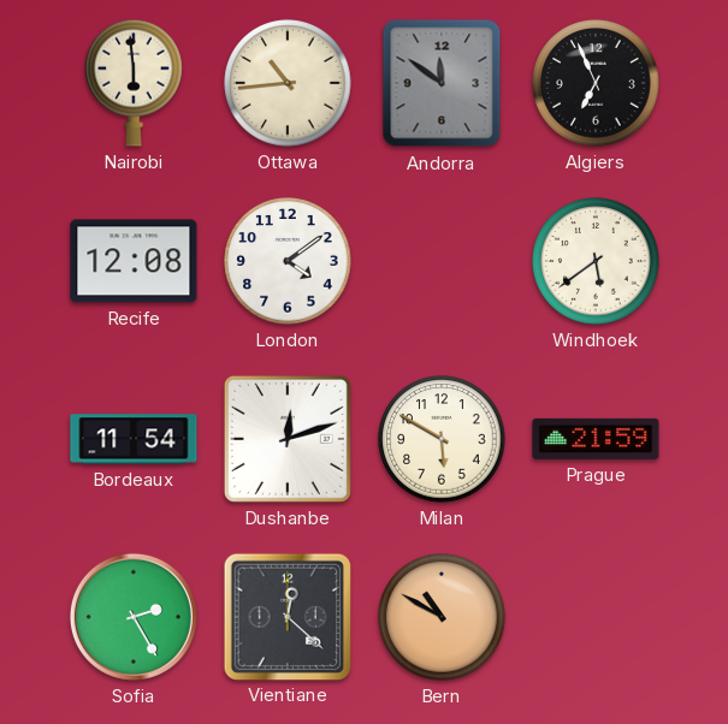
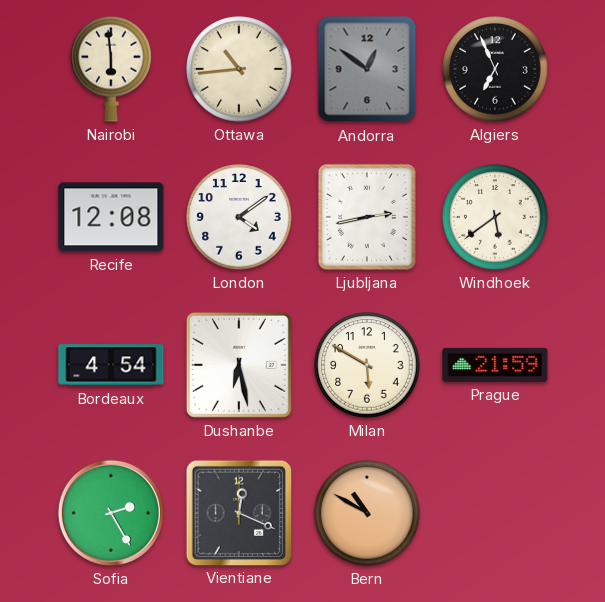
Andorra: 11:51 -> 12:51
Ljubljana: none -> 2:43
Bordeaux: 11:54 -> 4:54
Dushanbe: 12:12 -> 6:28
Vientiane: 12:22 -> 12:19
